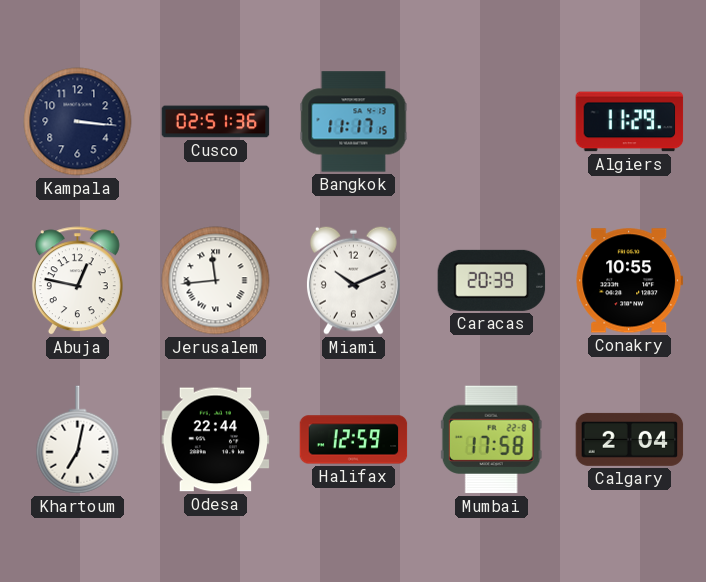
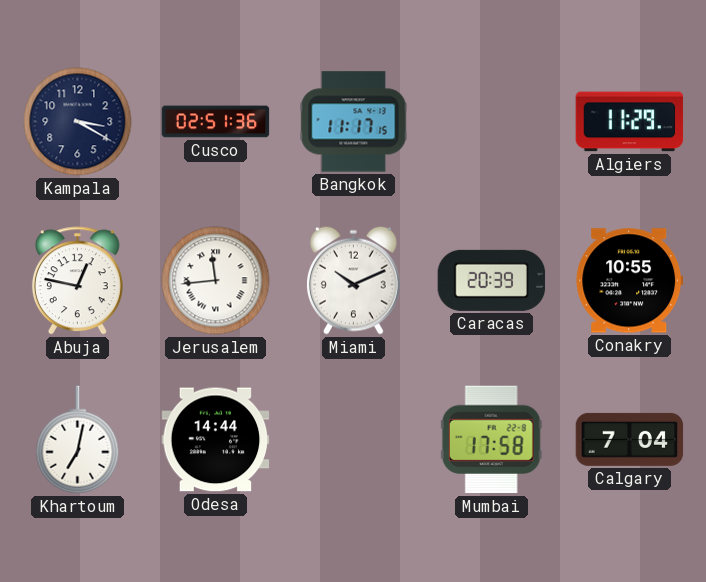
Kampala: 3:16 -> 3:20
Odesa: 22:44 -> 14:44
Halifax: 12:59 -> none
Calgary: 2:04 -> 7:04
